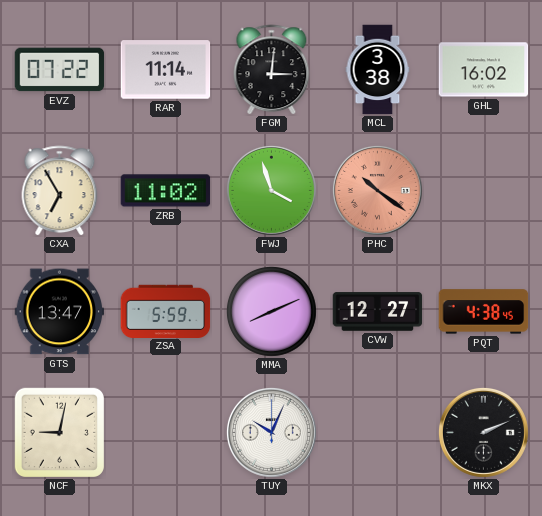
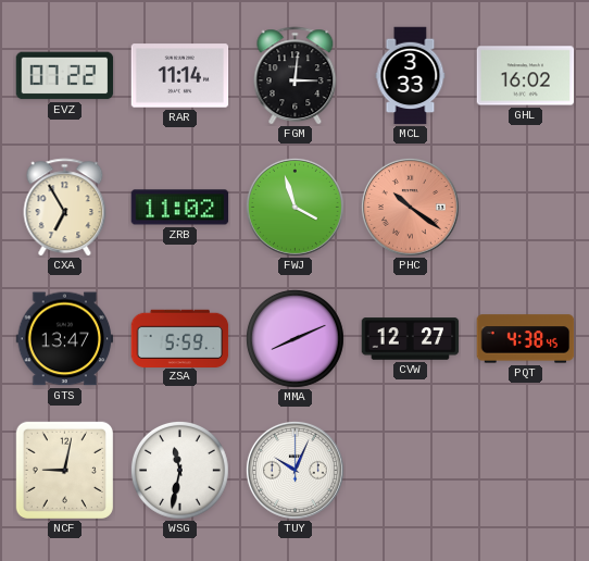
MCL: 3:38 -> 3:33
WSG: none -> 11:32
MKX: 2:11 -> none
